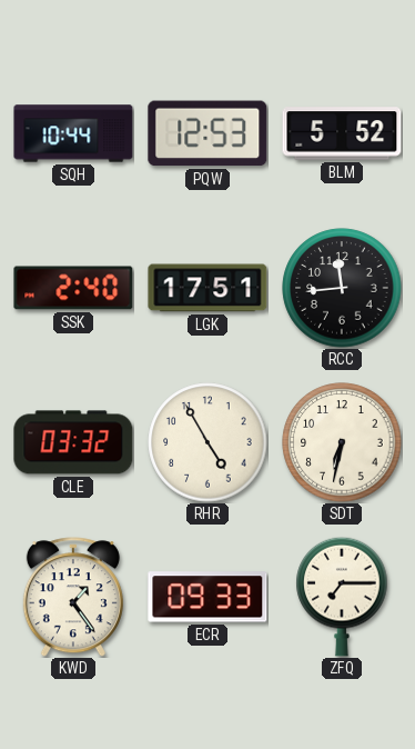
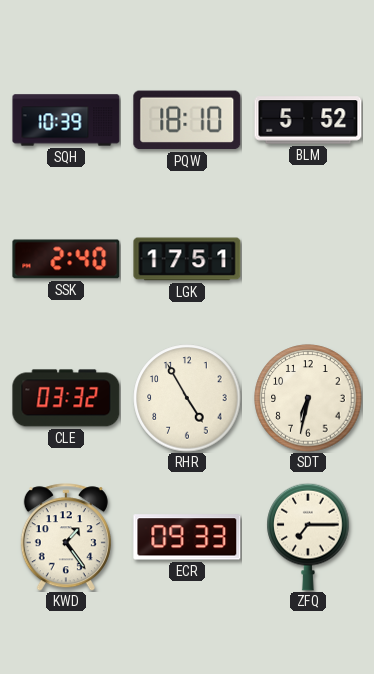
SQH: 10:44 -> 10:39
PQW: 12:53 -> 18:10
RCC: 11:44 -> none
